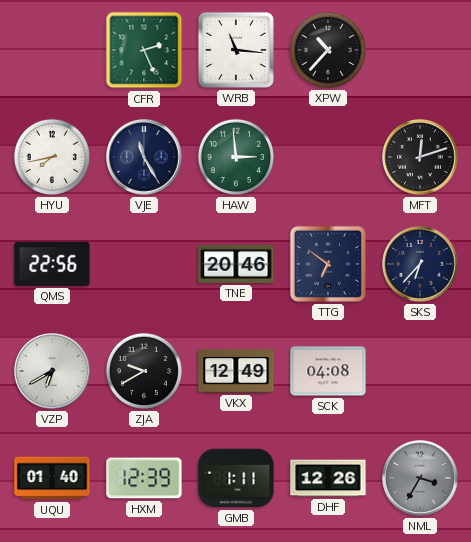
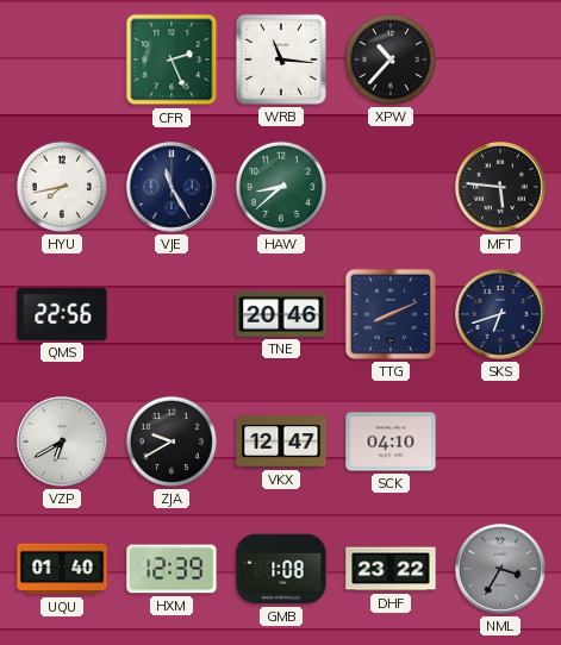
HAW: 2:59 -> 8:38
MFT: 12:12 -> 5:46
TTG: 6:51 -> 8:11
SKS: 6:37 -> 6:42
VKX: 12:49 -> 12:47
SCK: 04:08 -> 04:10
GMB: 1:11 -> 1:08
DHF: 12:26 -> 23:22
